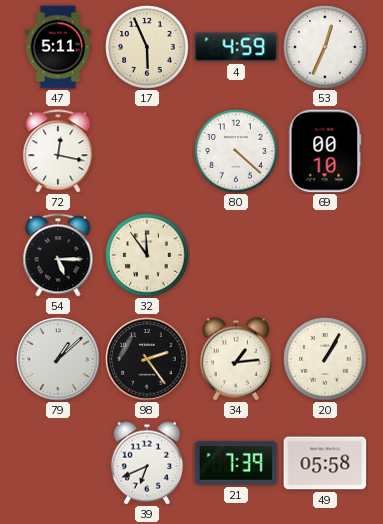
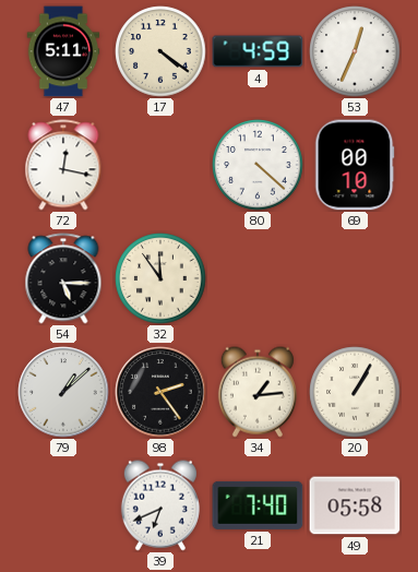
17: 5:56 -> 4:21
21: 7:39 -> 7:40
